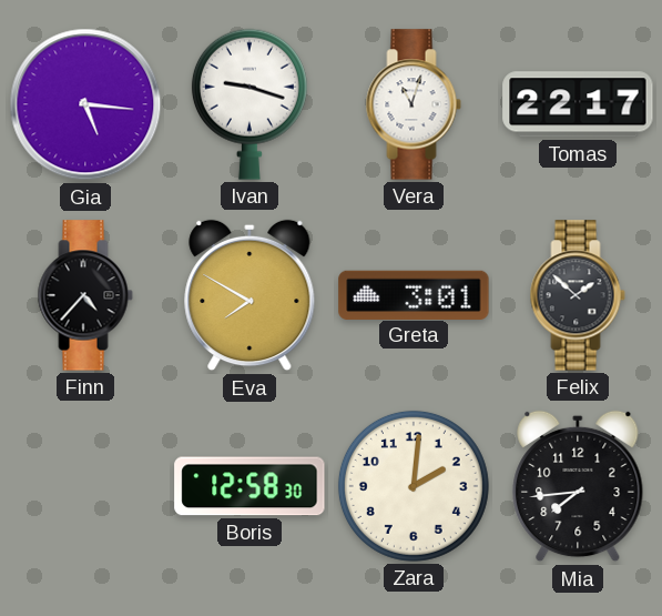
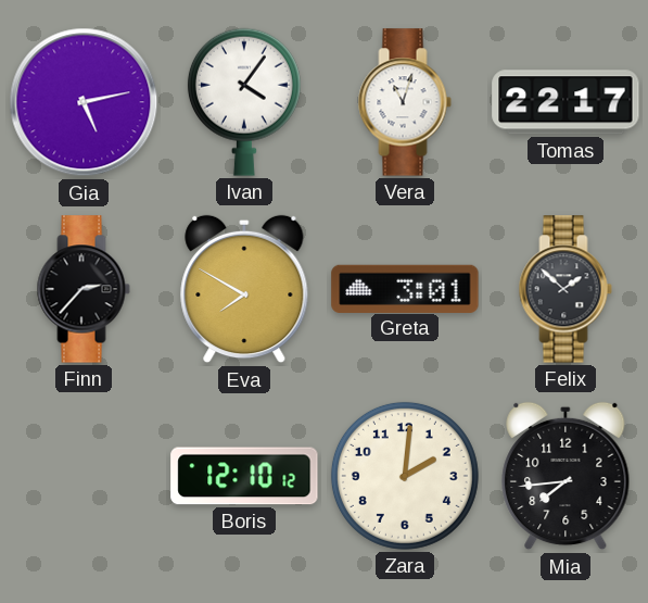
Gia: 5:16 -> 5:13
Ivan: 9:18 -> 4:06
Finn: 4:37 -> 2:37
Boris: 12:58 -> 12:10
